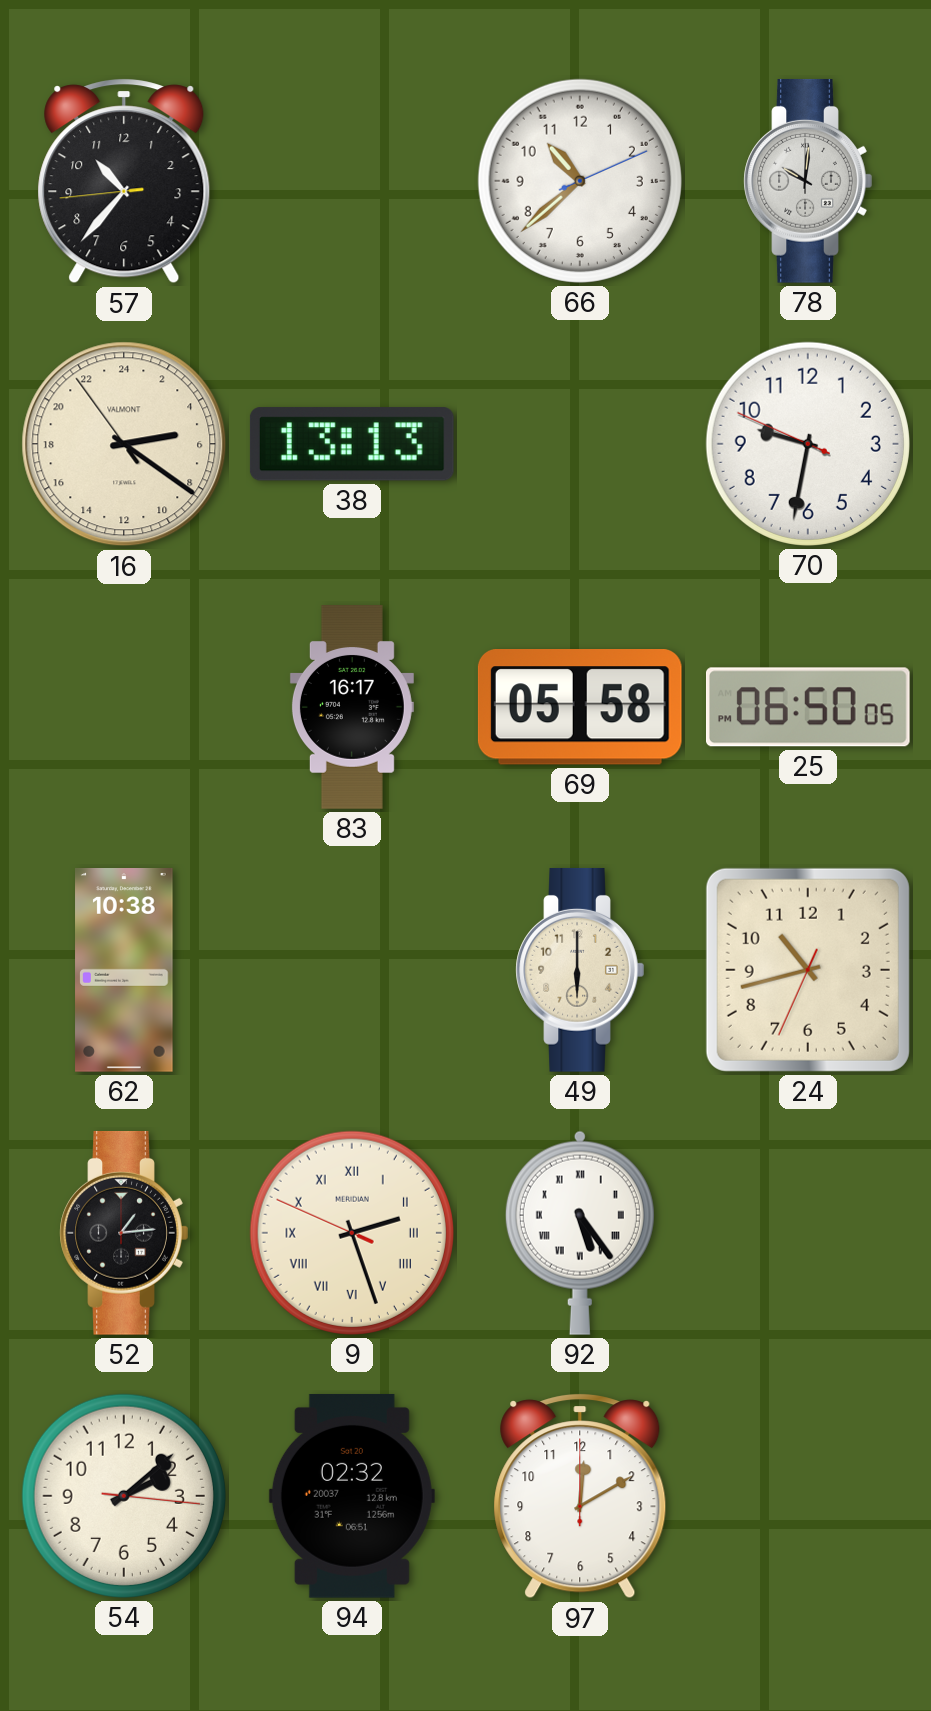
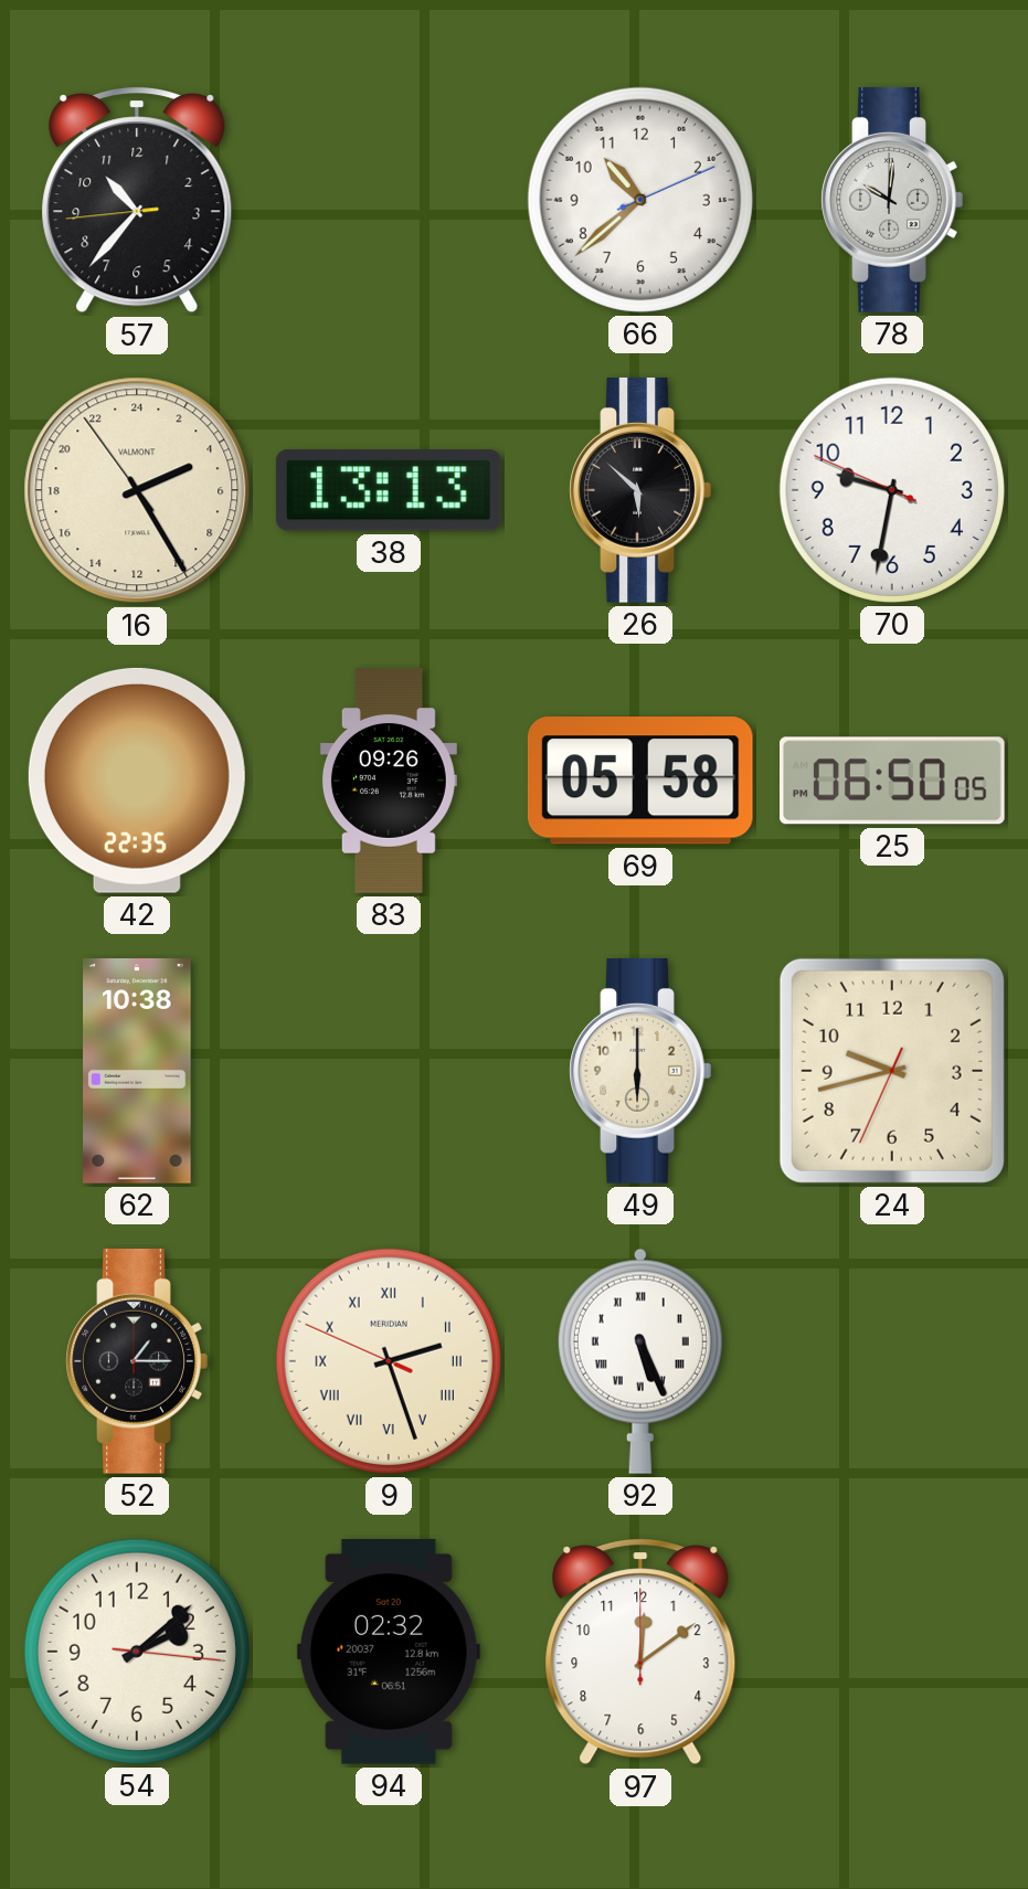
16: 5:20 -> 4:24
26: none -> 5:52
42: none -> 22:35
83: 16:17 -> 09:26
24: 10:42 -> 9:42
52: 1:14 -> 1:15
92: 5:24 -> 5:26
97: 12:10 -> 12:09
